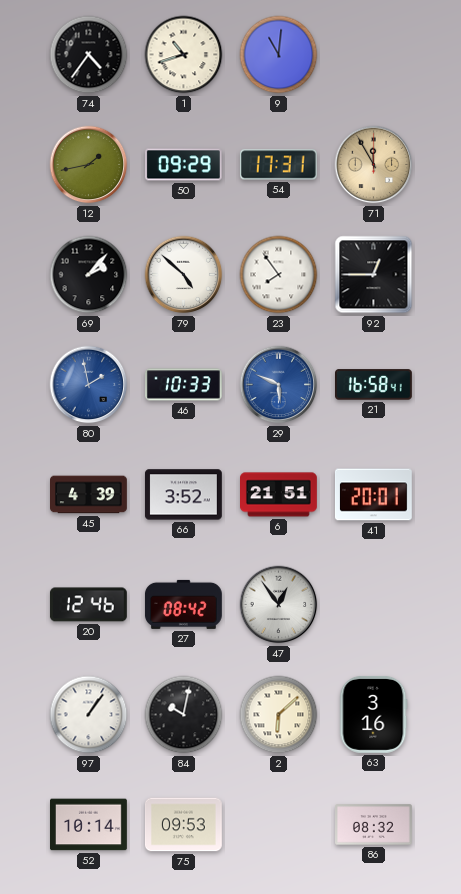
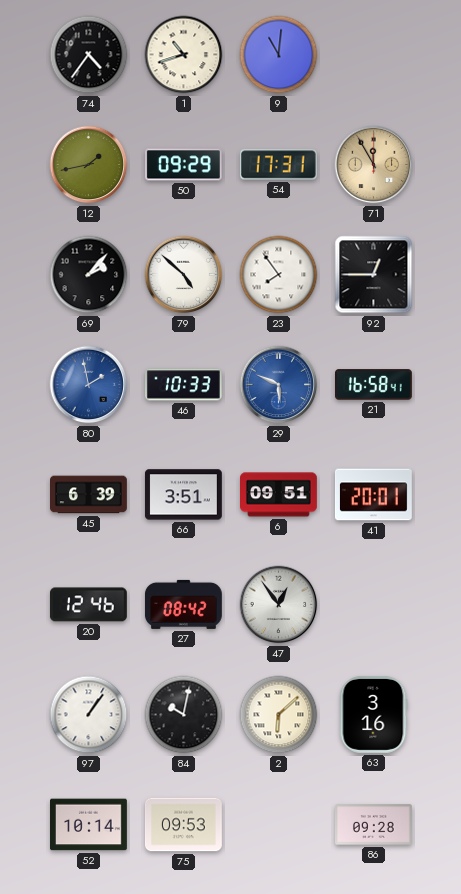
45: 4:39 -> 6:39
66: 3:52 -> 3:51
6: 21:51 -> 09:51
86: 08:32 -> 09:28
